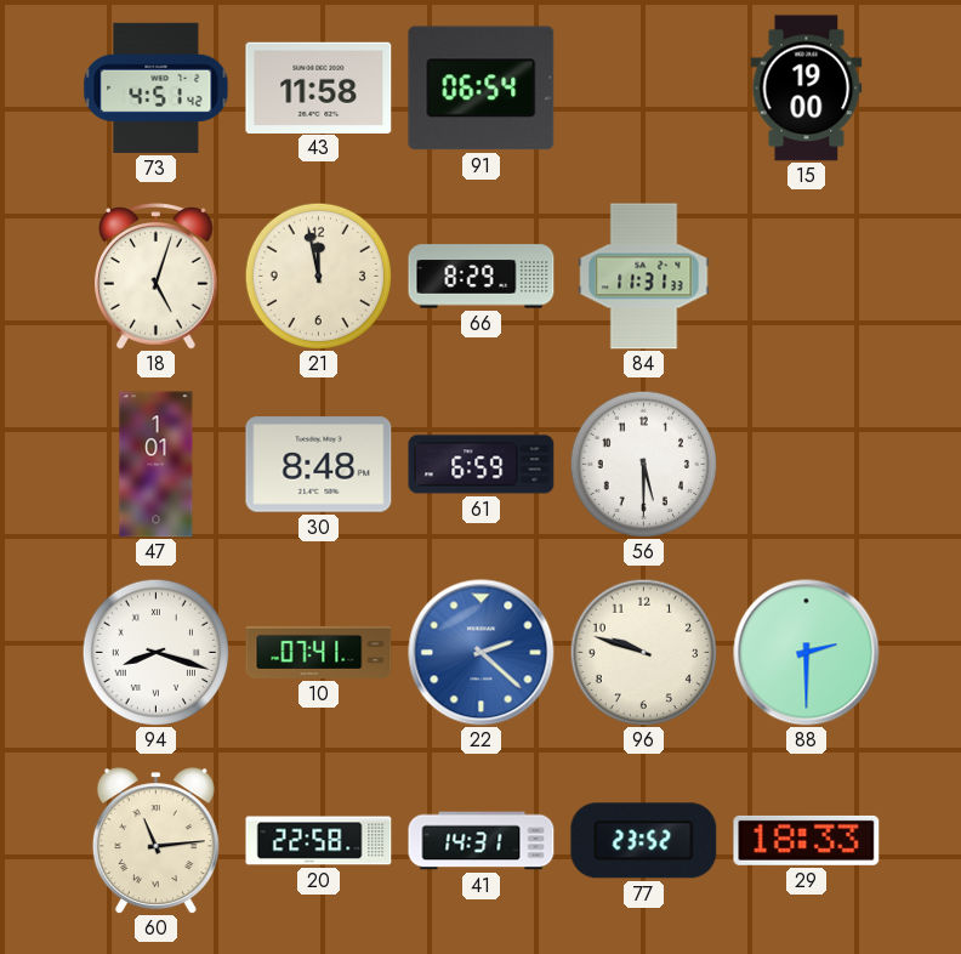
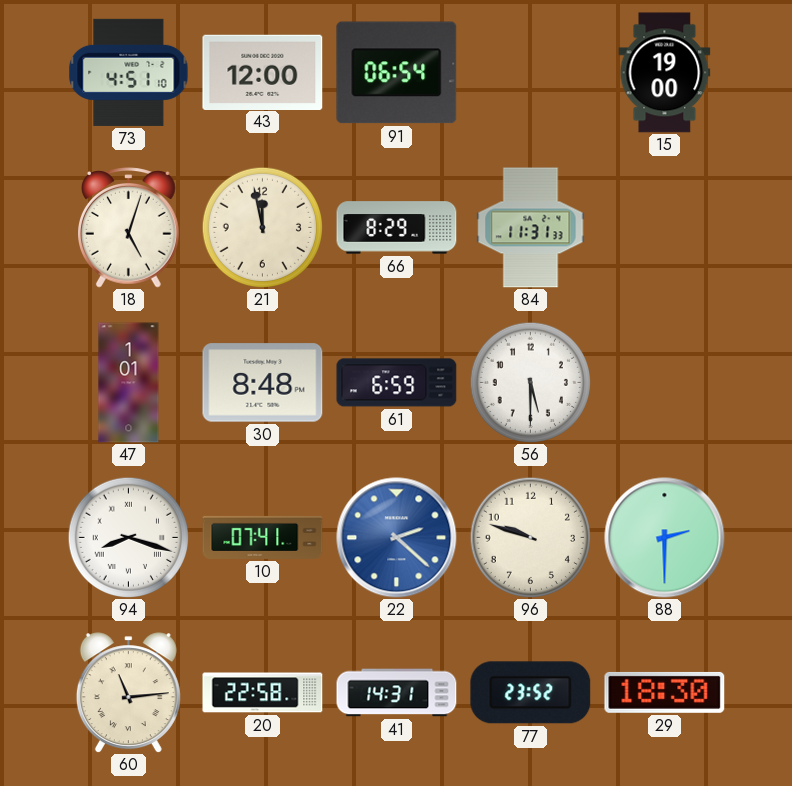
73: 4:51:42 -> 4:51:10
43: 11:58 -> 12:00
29: 18:33 -> 18:30
